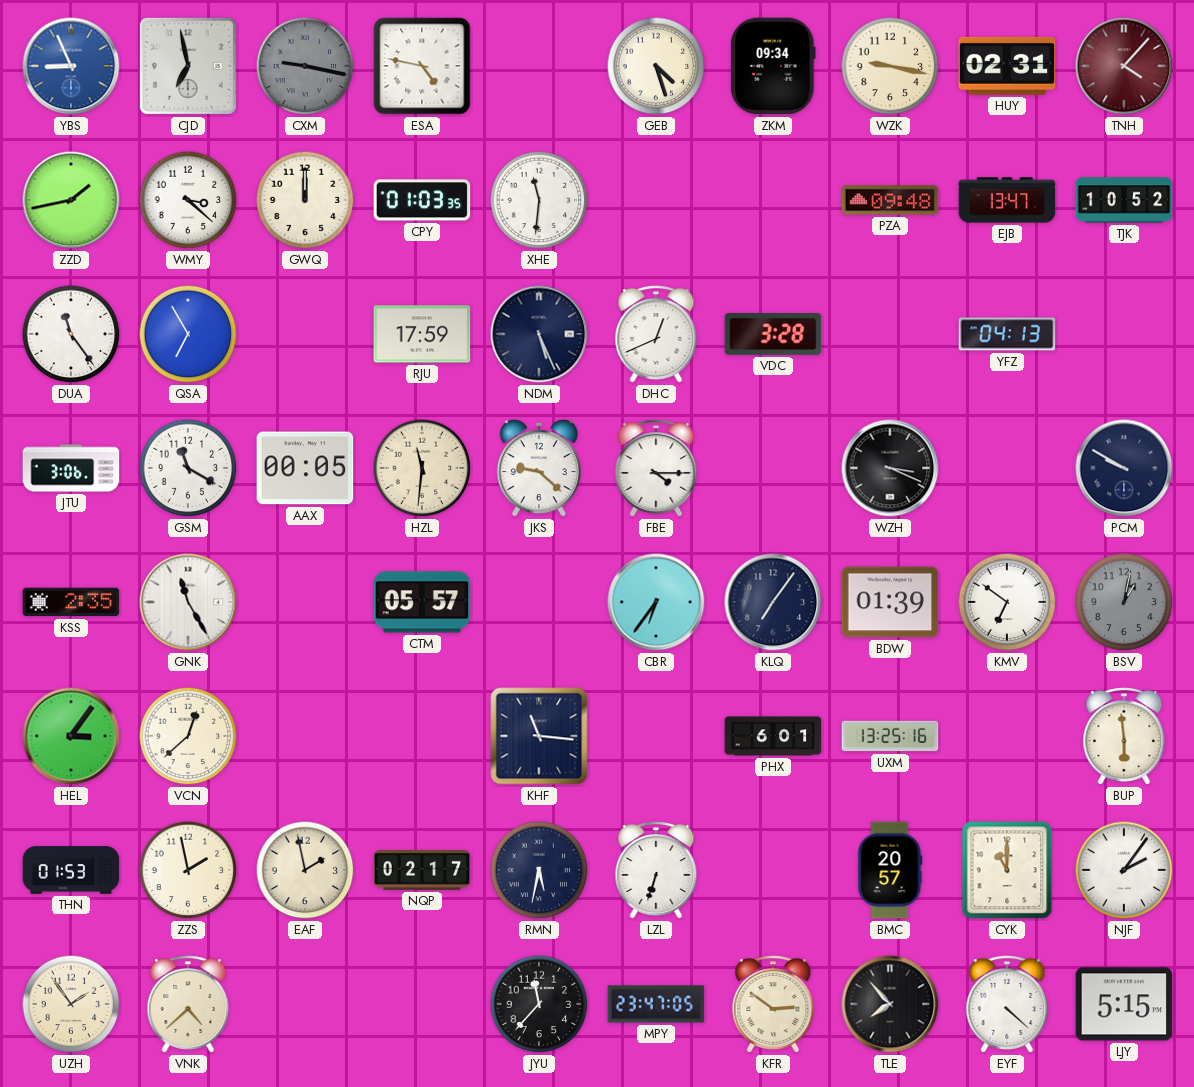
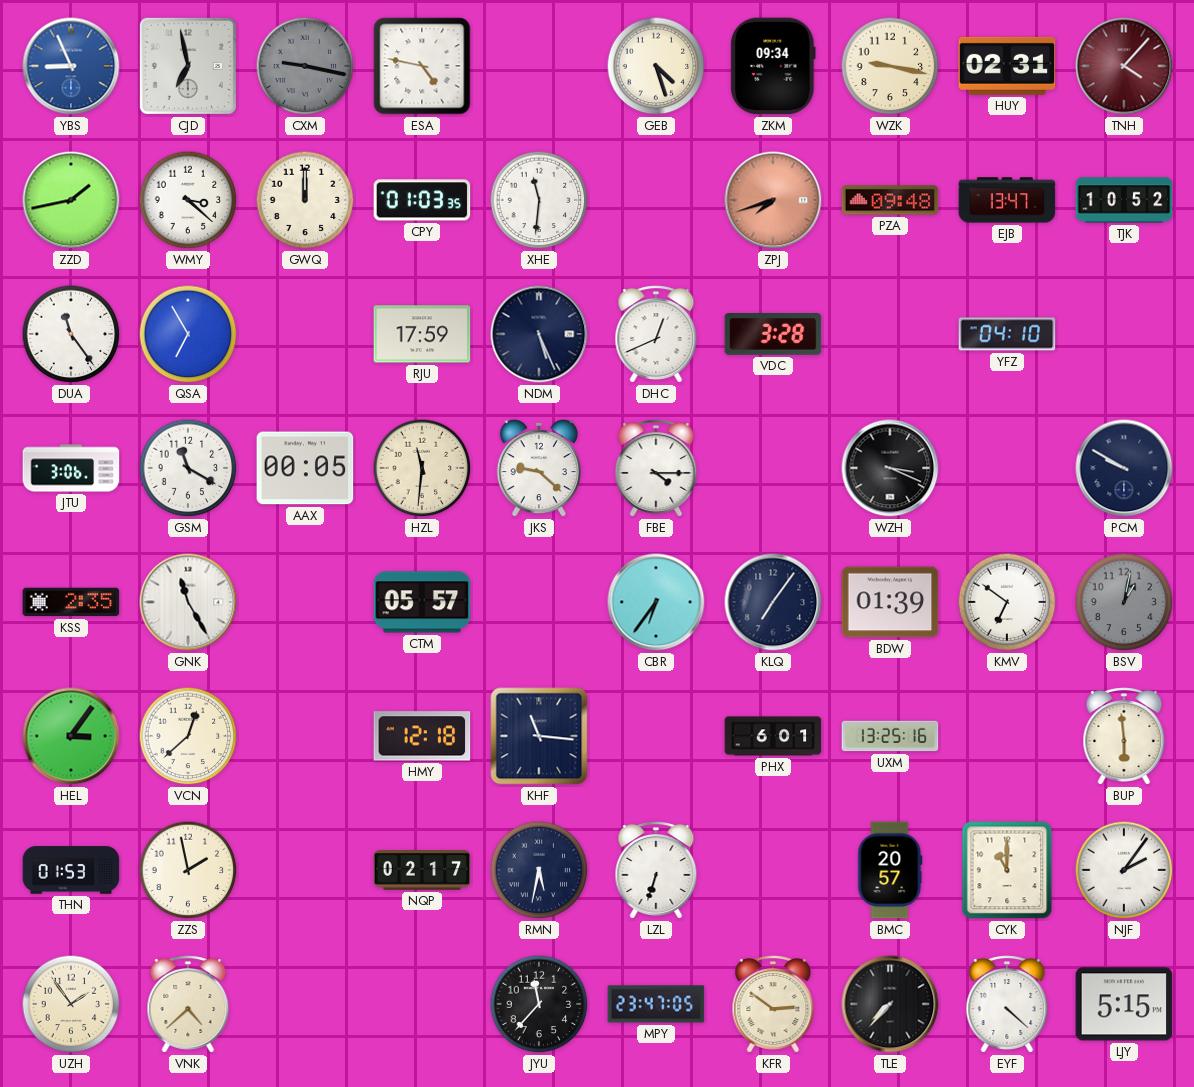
ZPJ: none -> 7:42
YFZ: 04:13 -> 04:10
HMY: none -> 12:18
EAF: 1:58 -> none
TLE: 7:53 -> 7:37
